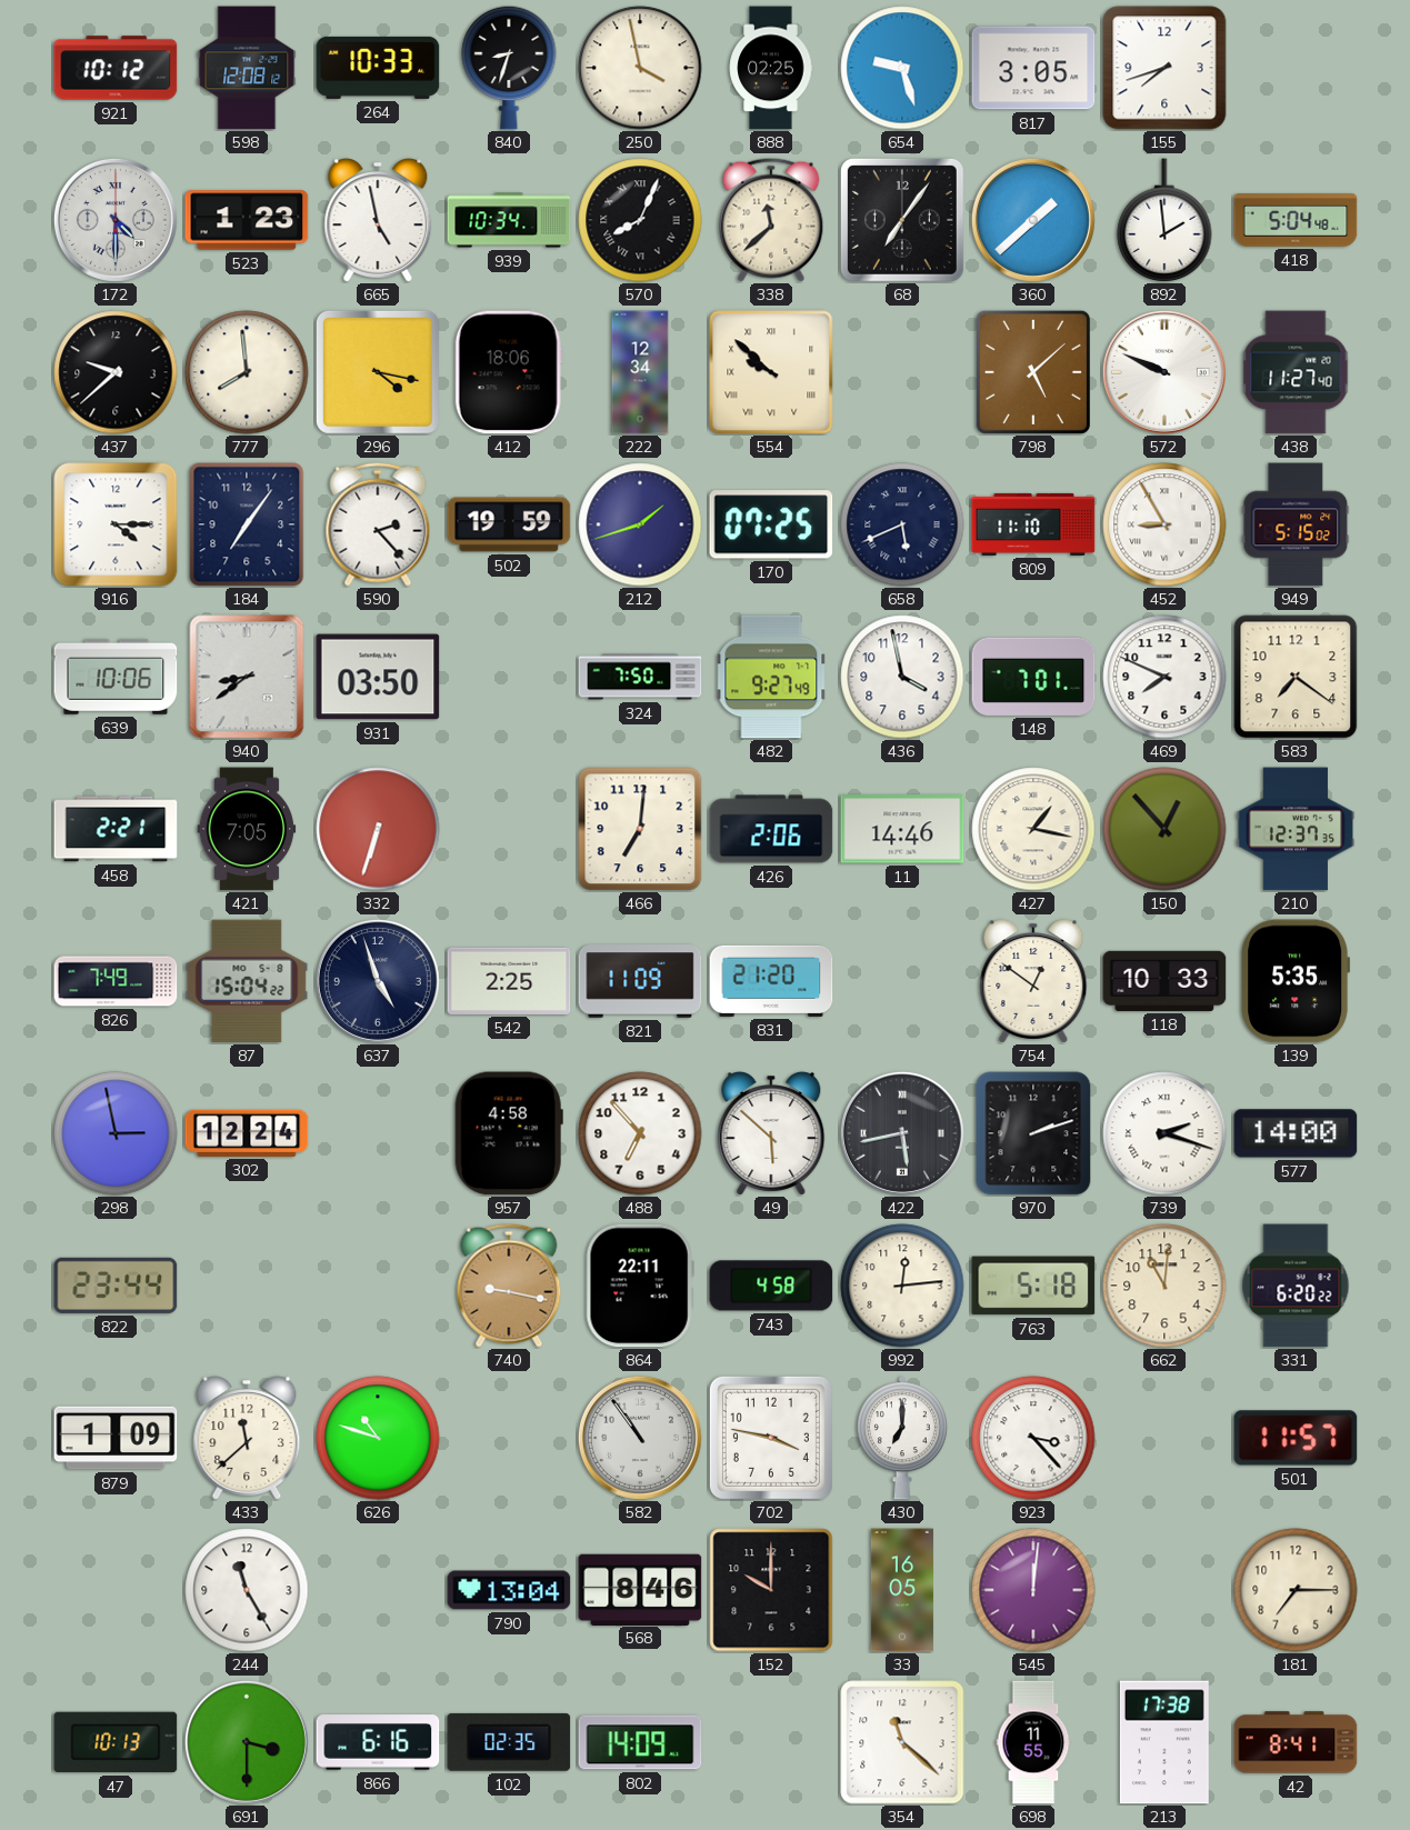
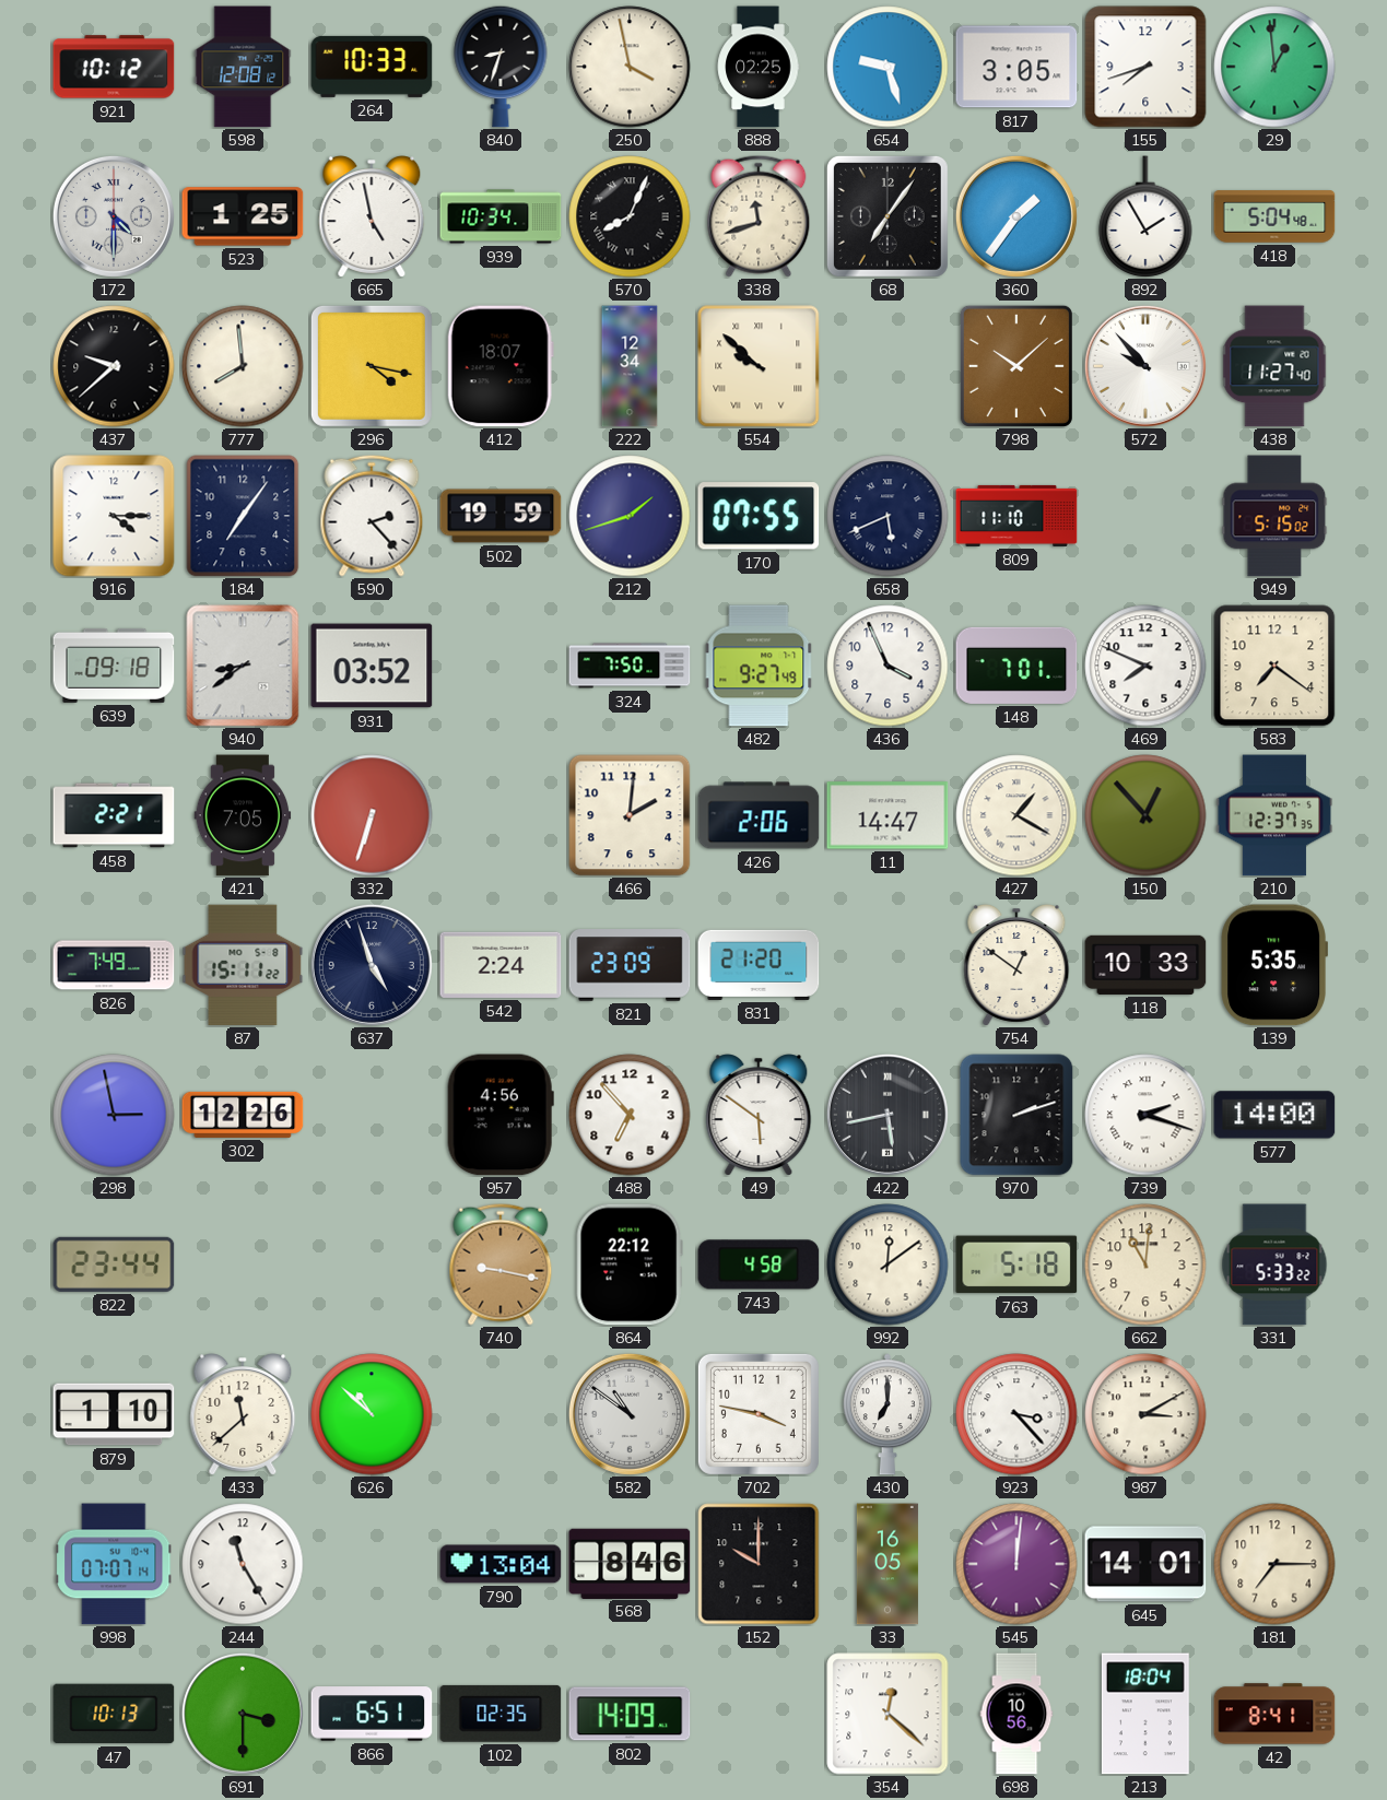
29: none -> 12:59
523: 1:23 -> 1:25
338: 11:38 -> 11:42
360: 1:38 -> 1:36
892: 1:59 -> 1:55
412: 18:06 -> 18:07
798: 5:08 -> 10:08
572: 9:49 -> 9:53
170: 07:25 -> 07:55
452: 8:55 -> none
639: 10:06 -> 09:18
931: 03:50 -> 03:52
436: 3:58 -> 3:56
466: 7:01 -> 2:01
11: 14:46 -> 14:47
427: 1:17 -> 1:20
87: 15:04 -> 15:11
542: 2:25 -> 2:24
821: 11:09 -> 23:09
302: 12:24 -> 12:26
957: 4:58 -> 4:56
49: 5:52 -> 5:51
864: 22:11 -> 22:12
992: 12:14 -> 12:09
331: 6:20 -> 5:33
879: 1:09 -> 1:10
626: 10:48 -> 10:52
582: 10:54 -> 10:51
987: none -> 3:10
501: 11:57 -> none
998: none -> 07:07
645: none -> 14:01
866: 6:16 -> 6:51
354: 11:22 -> 12:22
698: 11:55 -> 10:56
213: 17:38 -> 18:04
